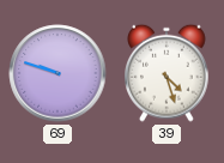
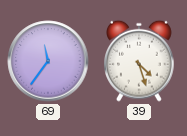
69: 9:48 -> 11:36
